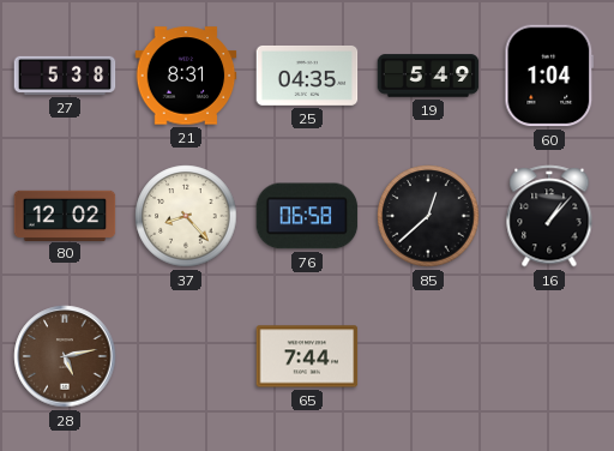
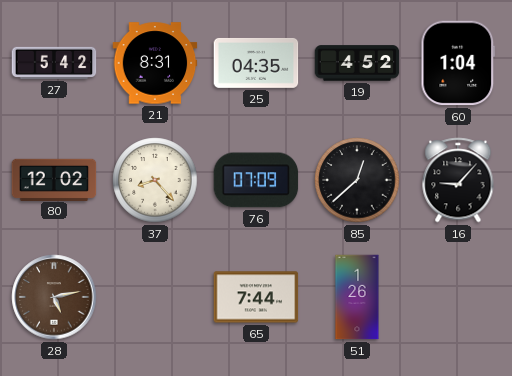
27: 5:38 -> 5:42
19: 5:49 -> 4:52
76: 06:58 -> 07:09
16: 1:07 -> 9:07
51: none -> 1:26
